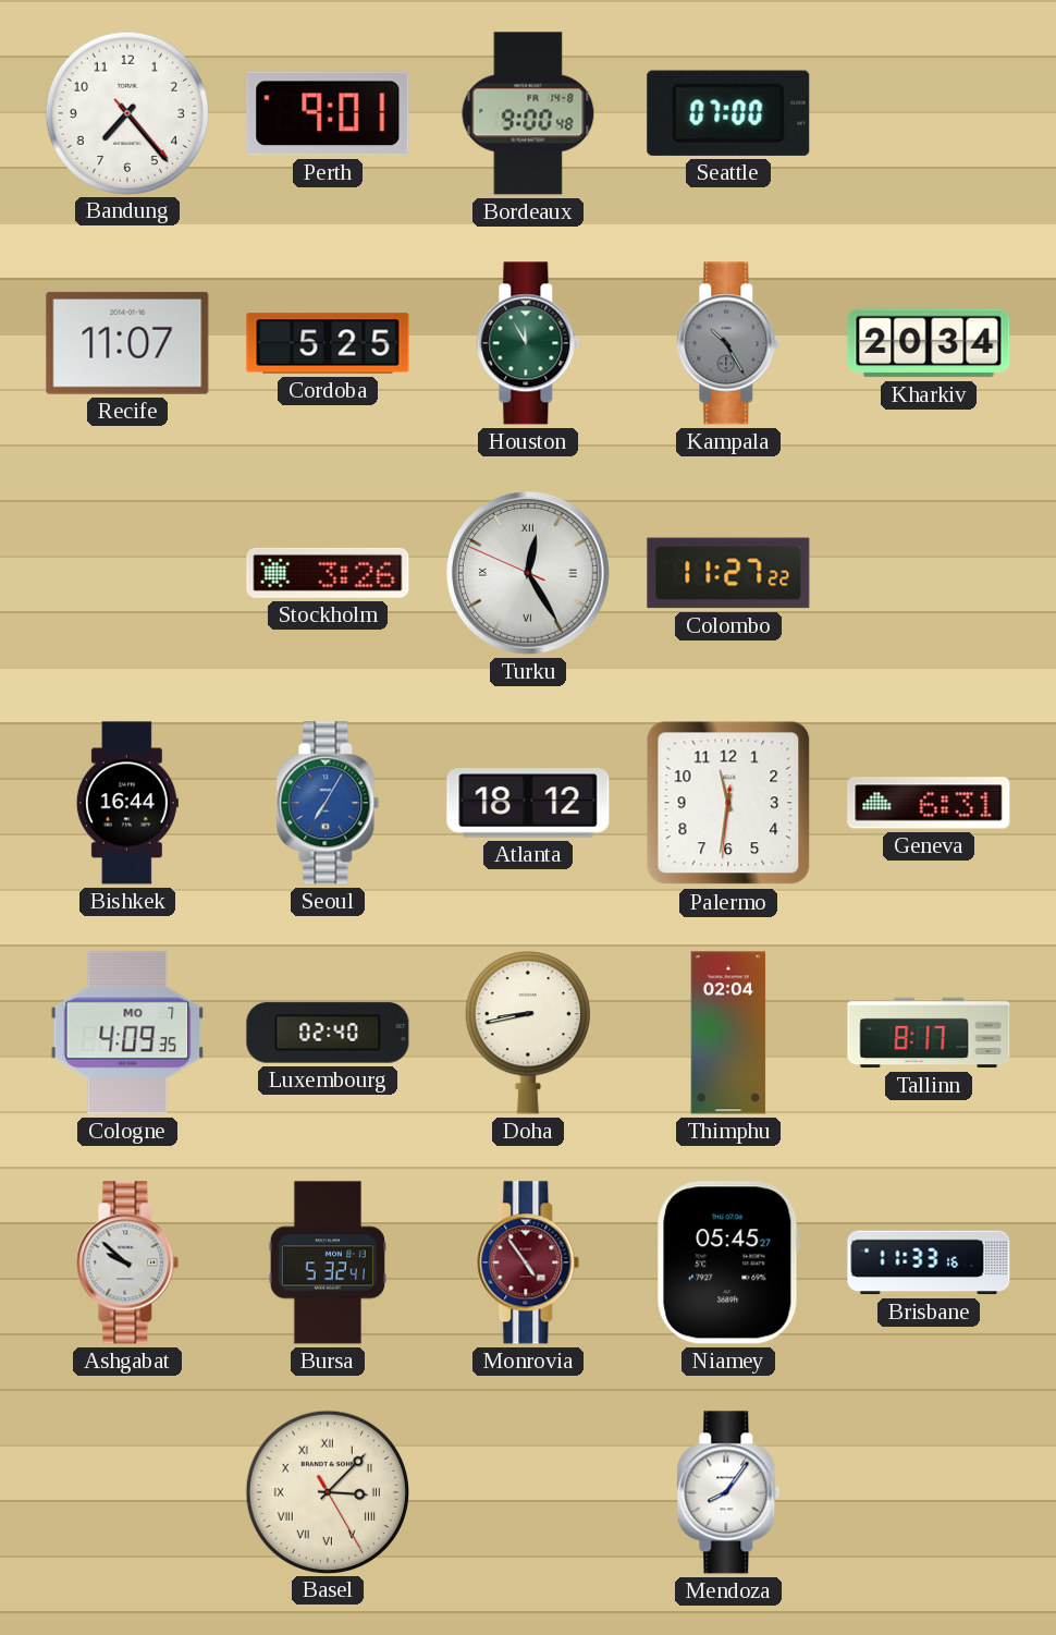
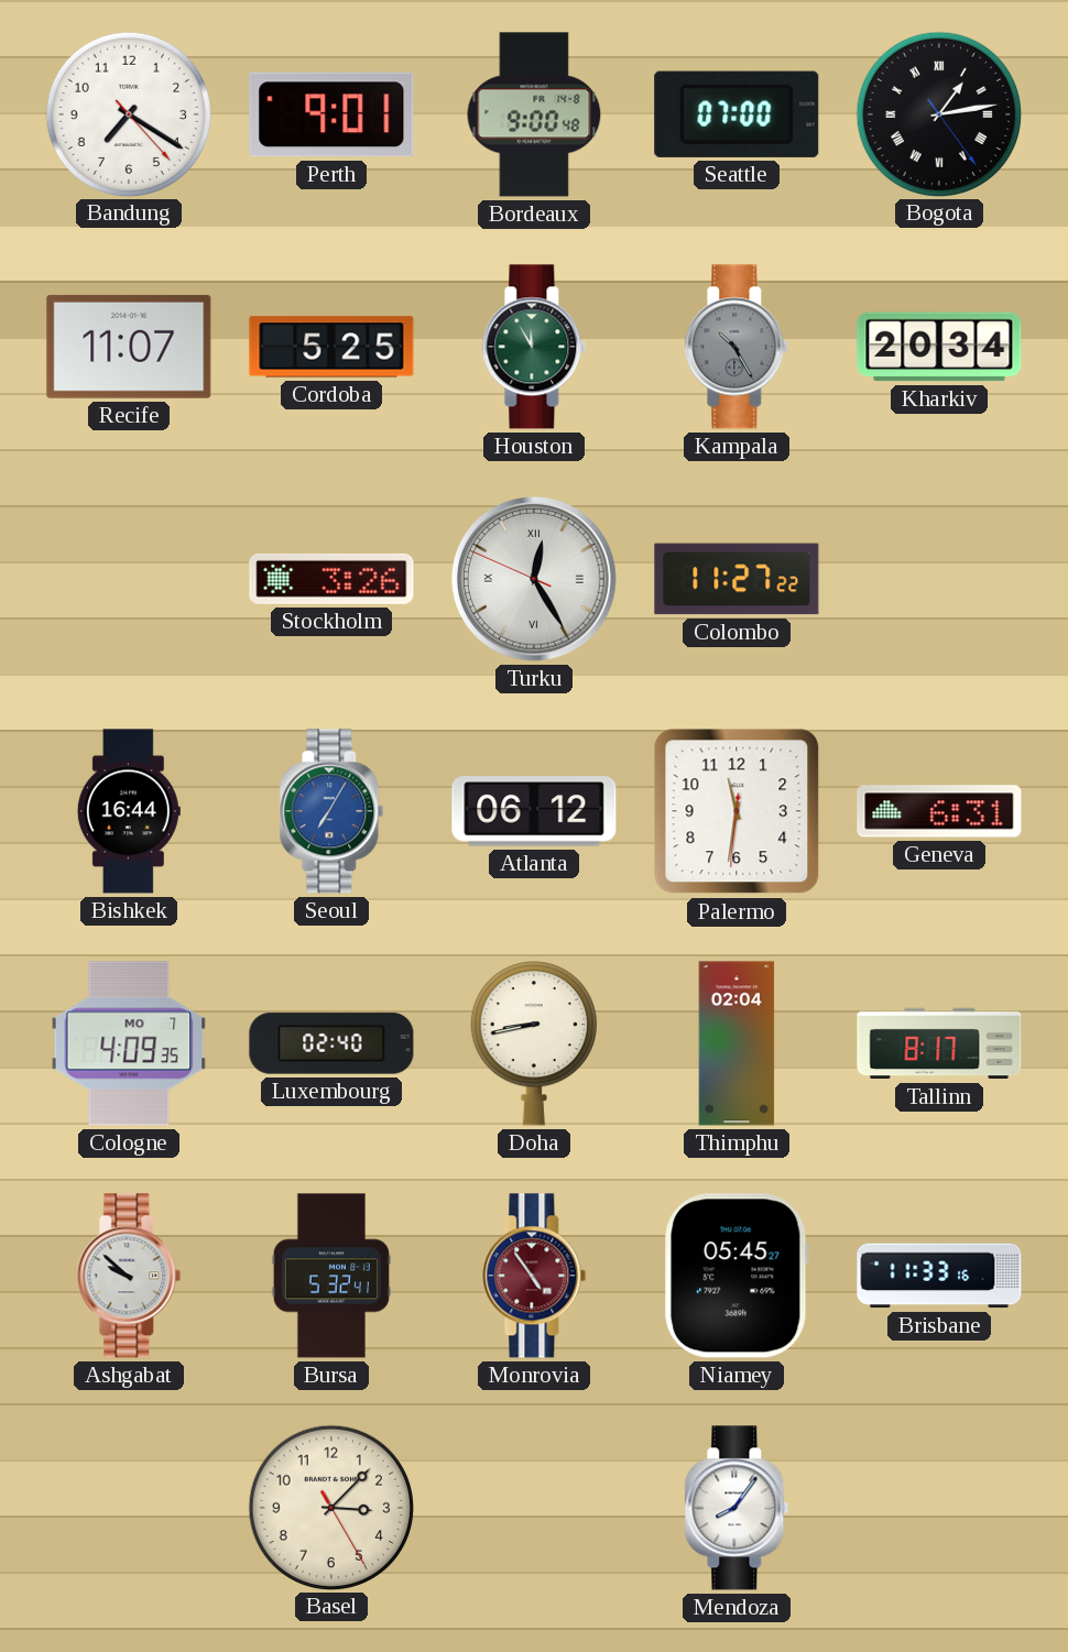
Bandung: 7:23 -> 7:20
Bogota: none -> 1:13
Atlanta: 18:12 -> 06:12
Basel numerals: Roman -> Arabic
